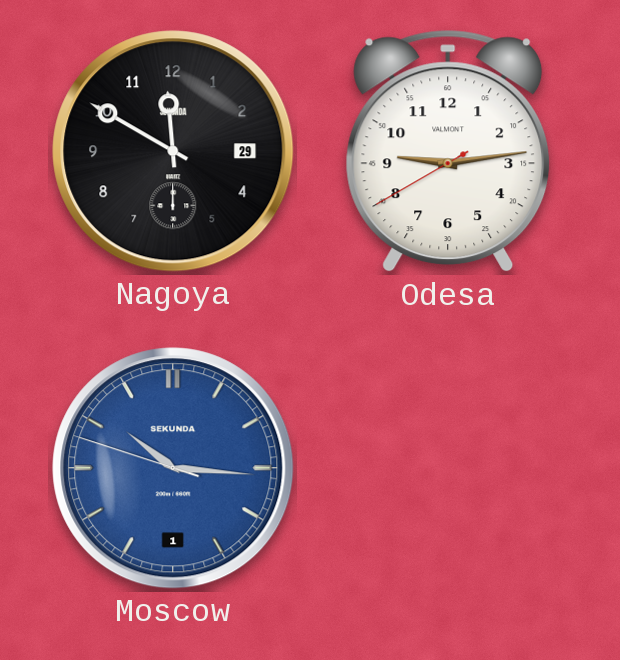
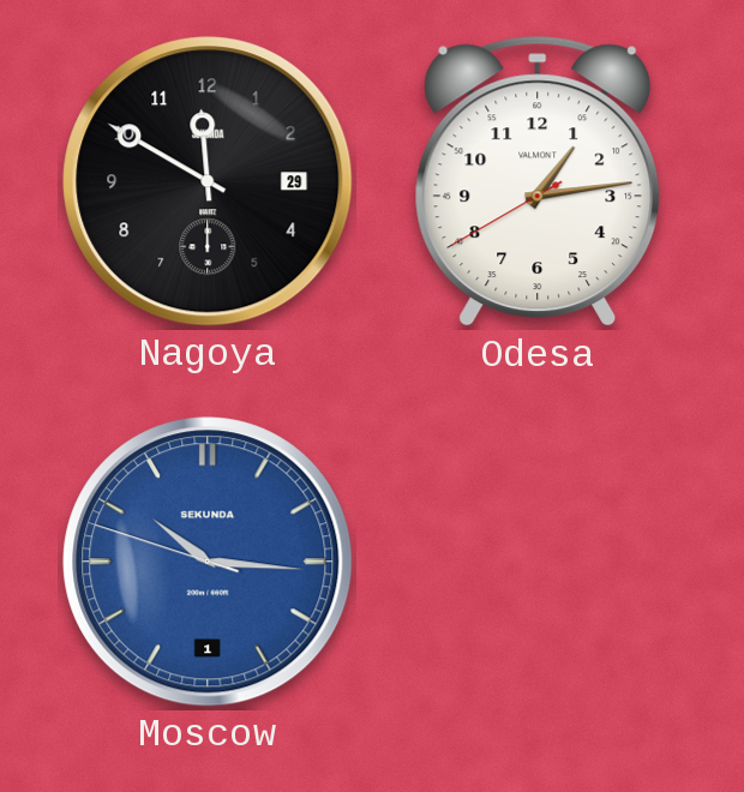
Odesa: 9:13 -> 1:13
